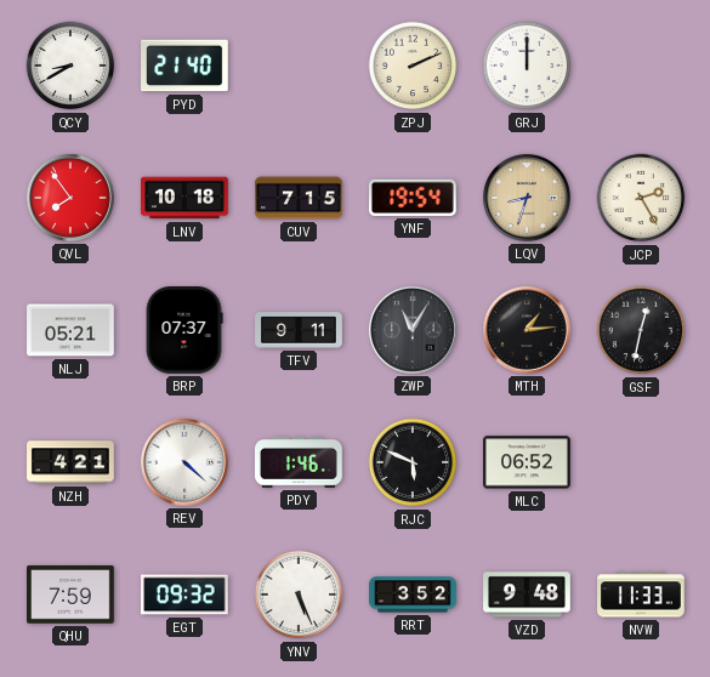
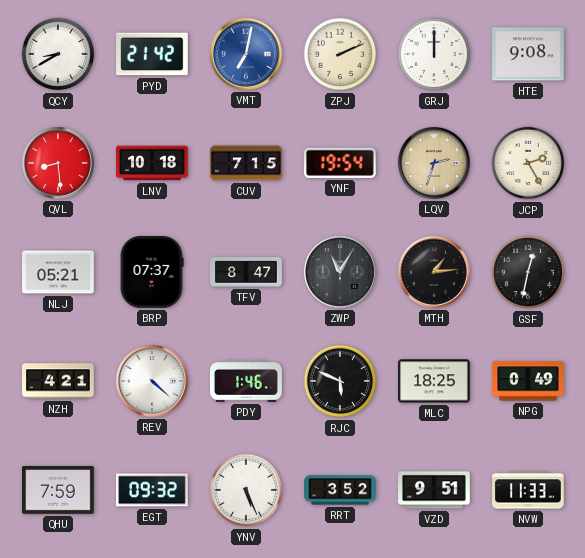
PYD: 21:40 -> 21:42
VMT: none -> 7:02
HTE: none -> 9:08
QVL: 7:54 -> 8:29
LQV: 8:33 -> 2:33
TFV: 9:11 -> 8:47
MLC: 06:52 -> 18:25
NPG: none -> 0:49
VZD: 9:48 -> 9:51
